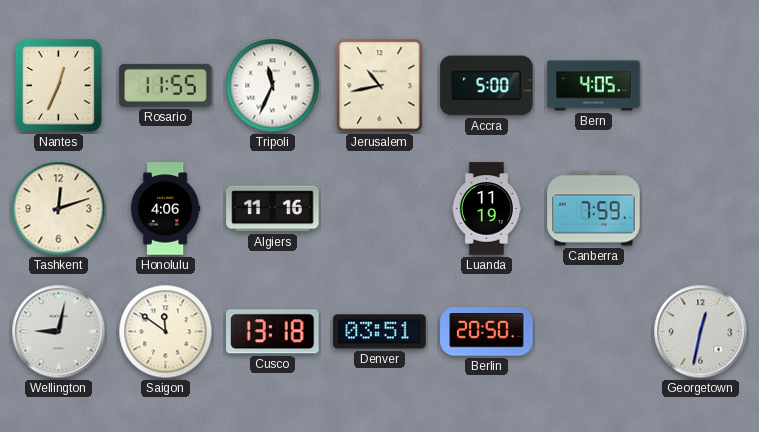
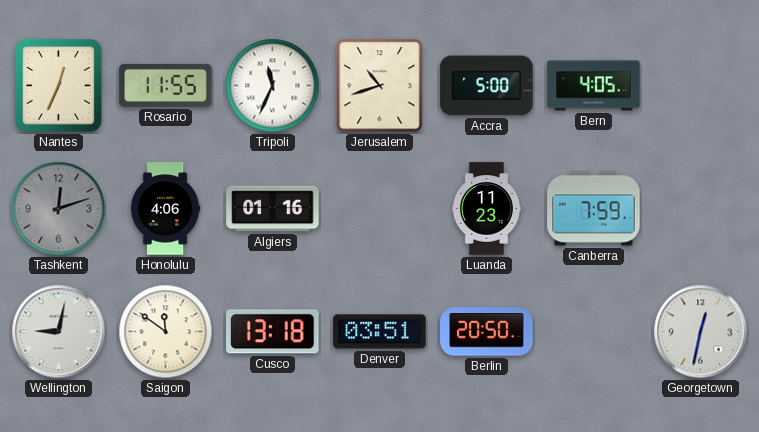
Jerusalem: 10:43 -> 10:42
Tashkent dial: cream -> grey
Algiers: 11:16 -> 01:16
Luanda: 11:19 -> 11:23
